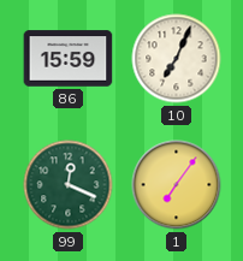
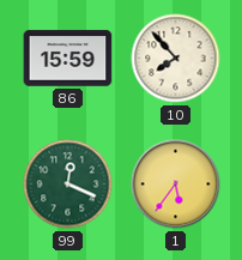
10: 7:04 -> 7:53
1: 7:06 -> 5:36
